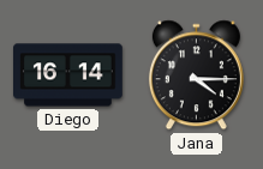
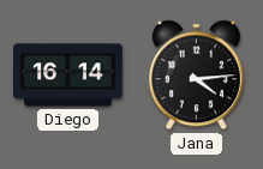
Jana: 4:15 -> 4:14
